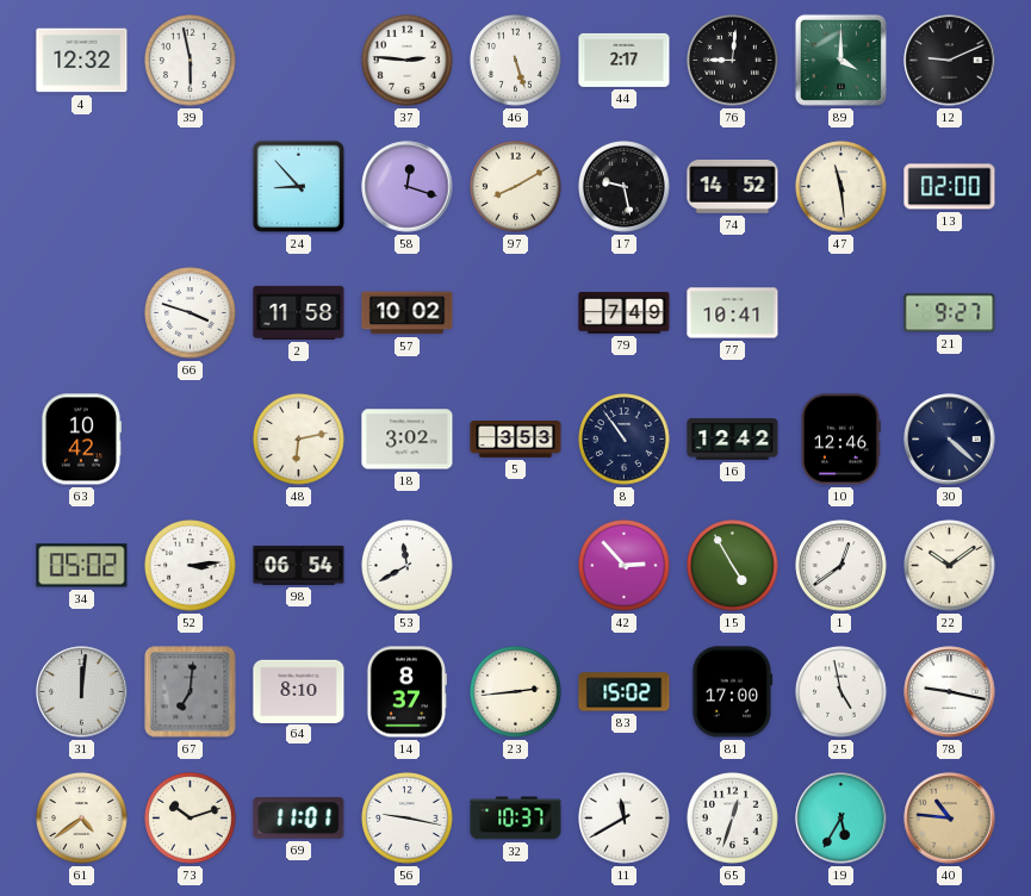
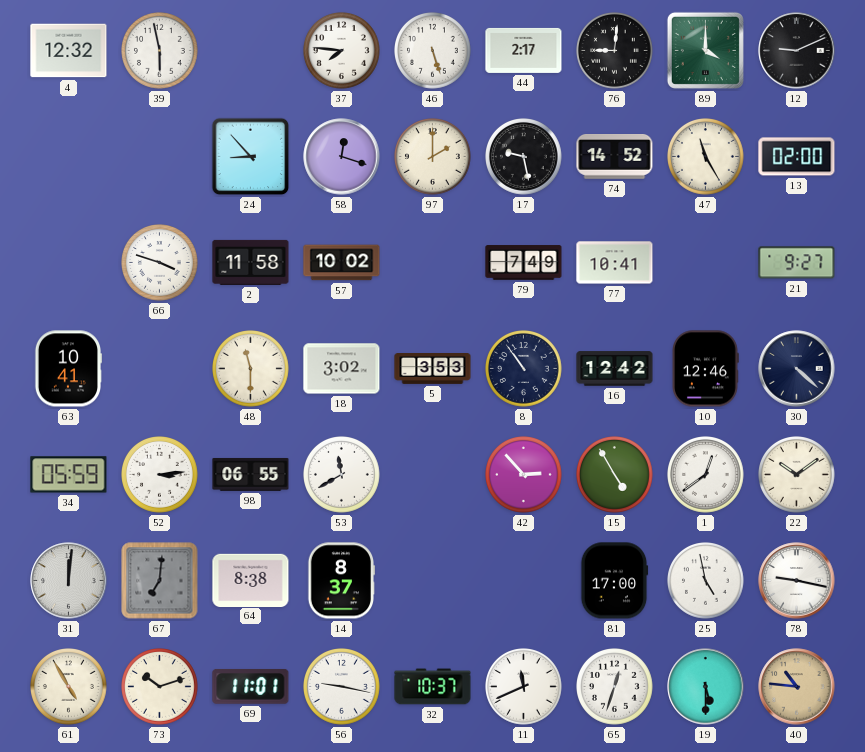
37: 2:46 -> 7:46
97: 8:10 -> 2:00
47: 11:29 -> 11:25
63: 10:42 -> 10:41
48: 6:13 -> 11:30
34: 05:02 -> 05:59
98: 06:54 -> 06:55
64: 8:10 -> 8:38
23: 2:44 -> none
83: 15:02 -> none
61: 4:39 -> 4:55
11: 11:40 -> 11:41
19: 5:35 -> 5:30
